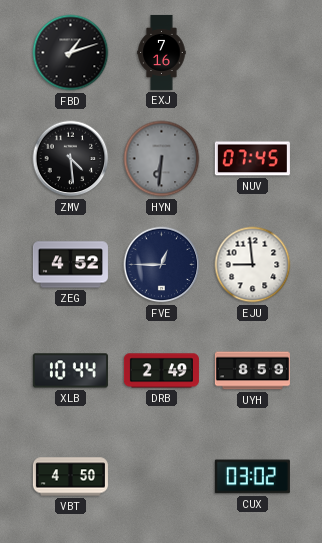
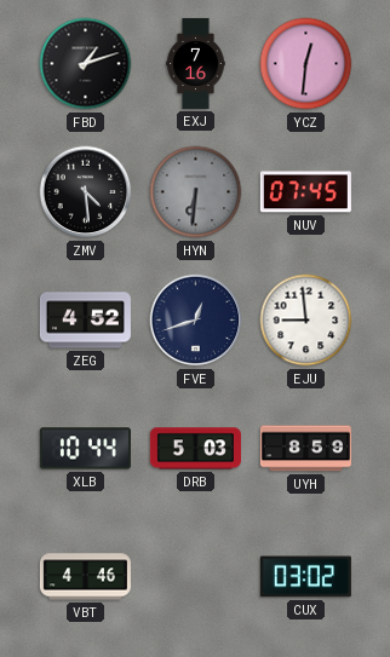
YCZ: none -> 12:31
FVE: 12:45 -> 12:42
DRB: 2:49 -> 5:03
VBT: 4:50 -> 4:46
